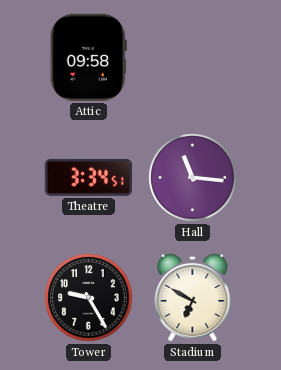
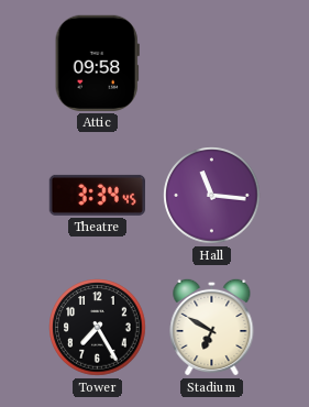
Theatre: 3:34:51 -> 3:34:45
Tower: 9:25 -> 7:25
